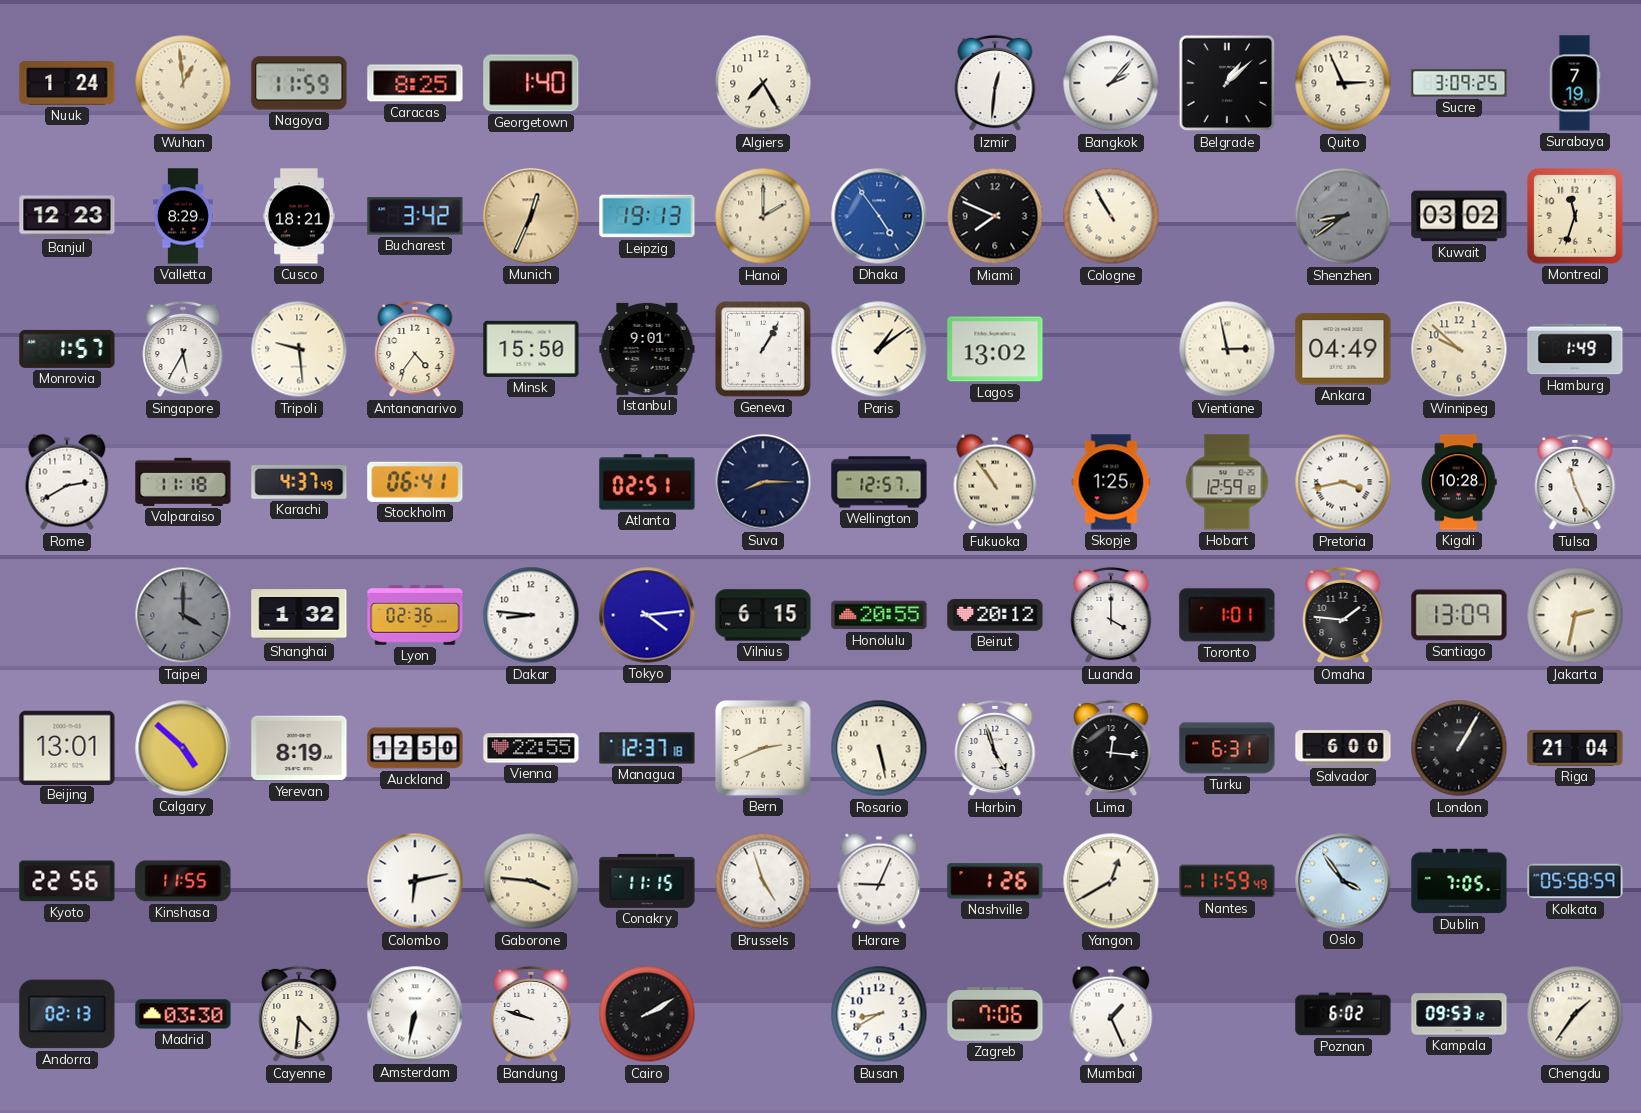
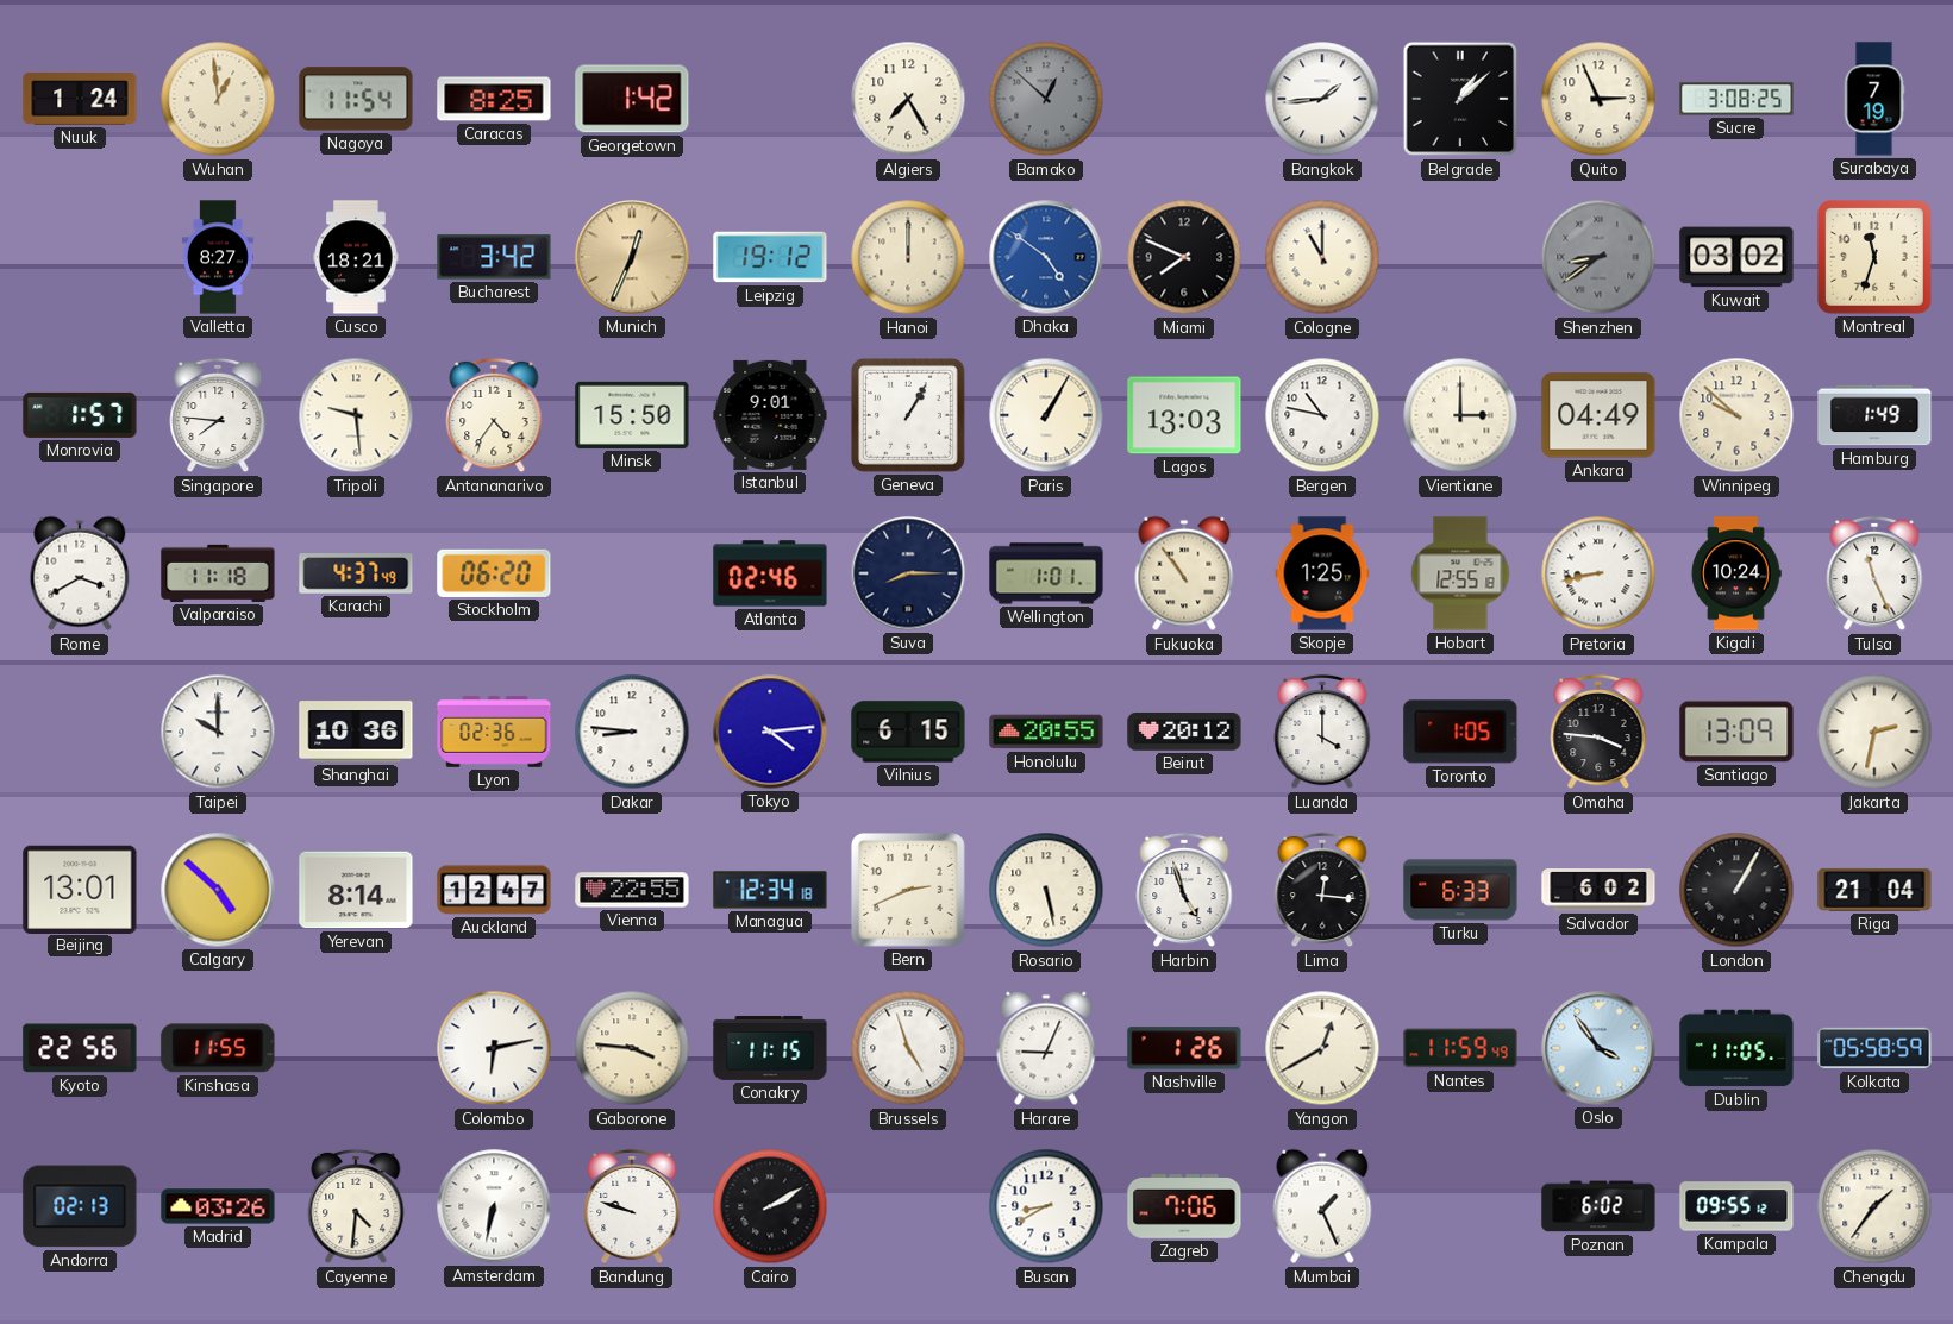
Nagoya: 11:59 -> 11:54
Georgetown: 1:40 -> 1:42
Bamako: none -> 12:52
Izmir: 12:31 -> none
Bangkok: 2:07 -> 1:44
Sucre: 3:09 -> 3:08
Banjul: 12:23 -> none
Valletta: 8:29 -> 8:27
Leipzig: 19:13 -> 19:12
Hanoi: 2:00 -> 12:00
Dhaka: 4:54 -> 4:51
Cologne: 10:55 -> 11:00
Singapore: 5:35 -> 7:46
Paris: 1:09 -> 1:05
Lagos: 13:02 -> 13:03
Bergen: none -> 10:47
Vientiane: 2:58 -> 3:00
Rome: 2:40 -> 3:40
Stockholm: 06:41 -> 06:20
Atlanta: 02:51 -> 02:46
Wellington: 12:57 -> 1:01
Hobart: 12:59 -> 12:55
Pretoria: 3:43 -> 8:43
Kigali: 10:28 -> 10:24
Taipei: 4:00 -> 10:00
Taipei dial: grey -> white
Shanghai: 1:32 -> 10:36
Toronto: 1:01 -> 1:05
Omaha: 1:46 -> 3:46
Yerevan: 8:19 -> 8:14
Auckland: 12:50 -> 12:47
Managua: 12:37 -> 12:34
Turku: 6:31 -> 6:33
Salvador: 6:00 -> 6:02
Dublin: 7:05 -> 11:05
Madrid: 03:30 -> 03:26
Kampala: 09:53 -> 09:55
